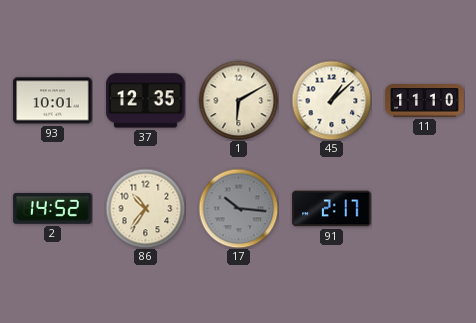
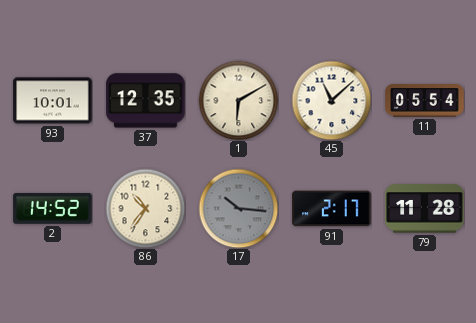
45: 1:08 -> 11:08
11: 11:10 -> 05:54
79: none -> 11:28
